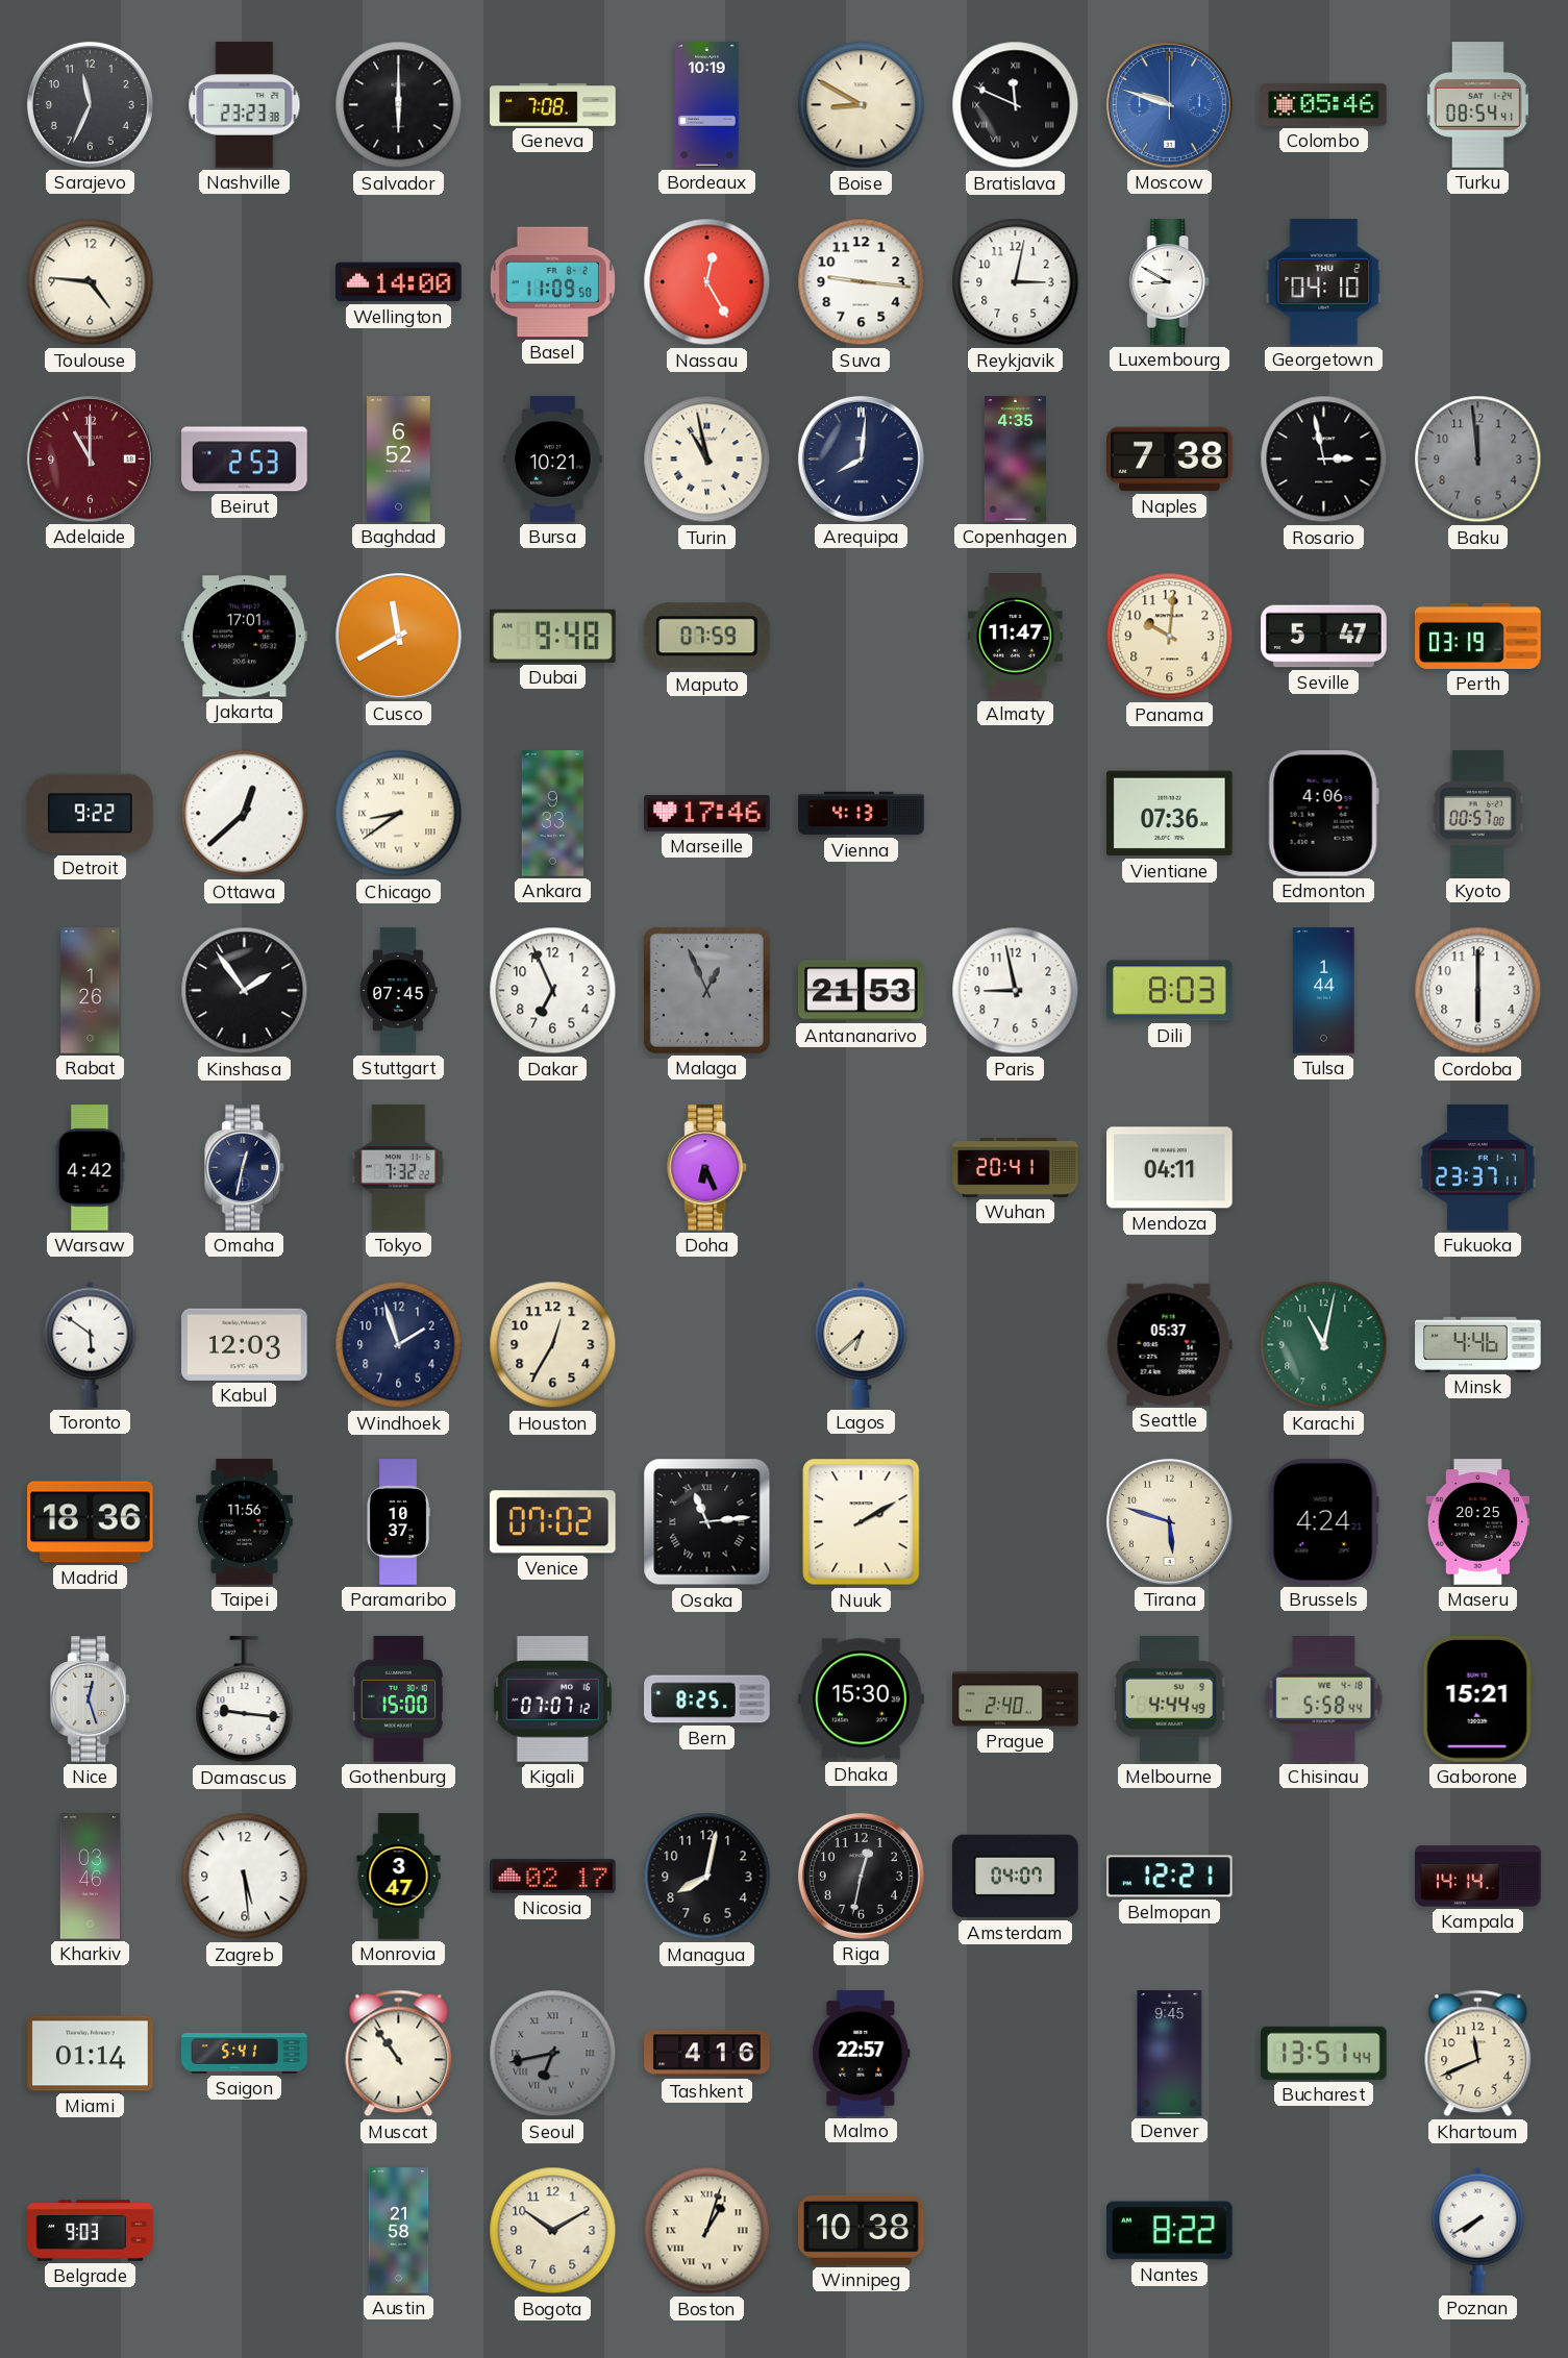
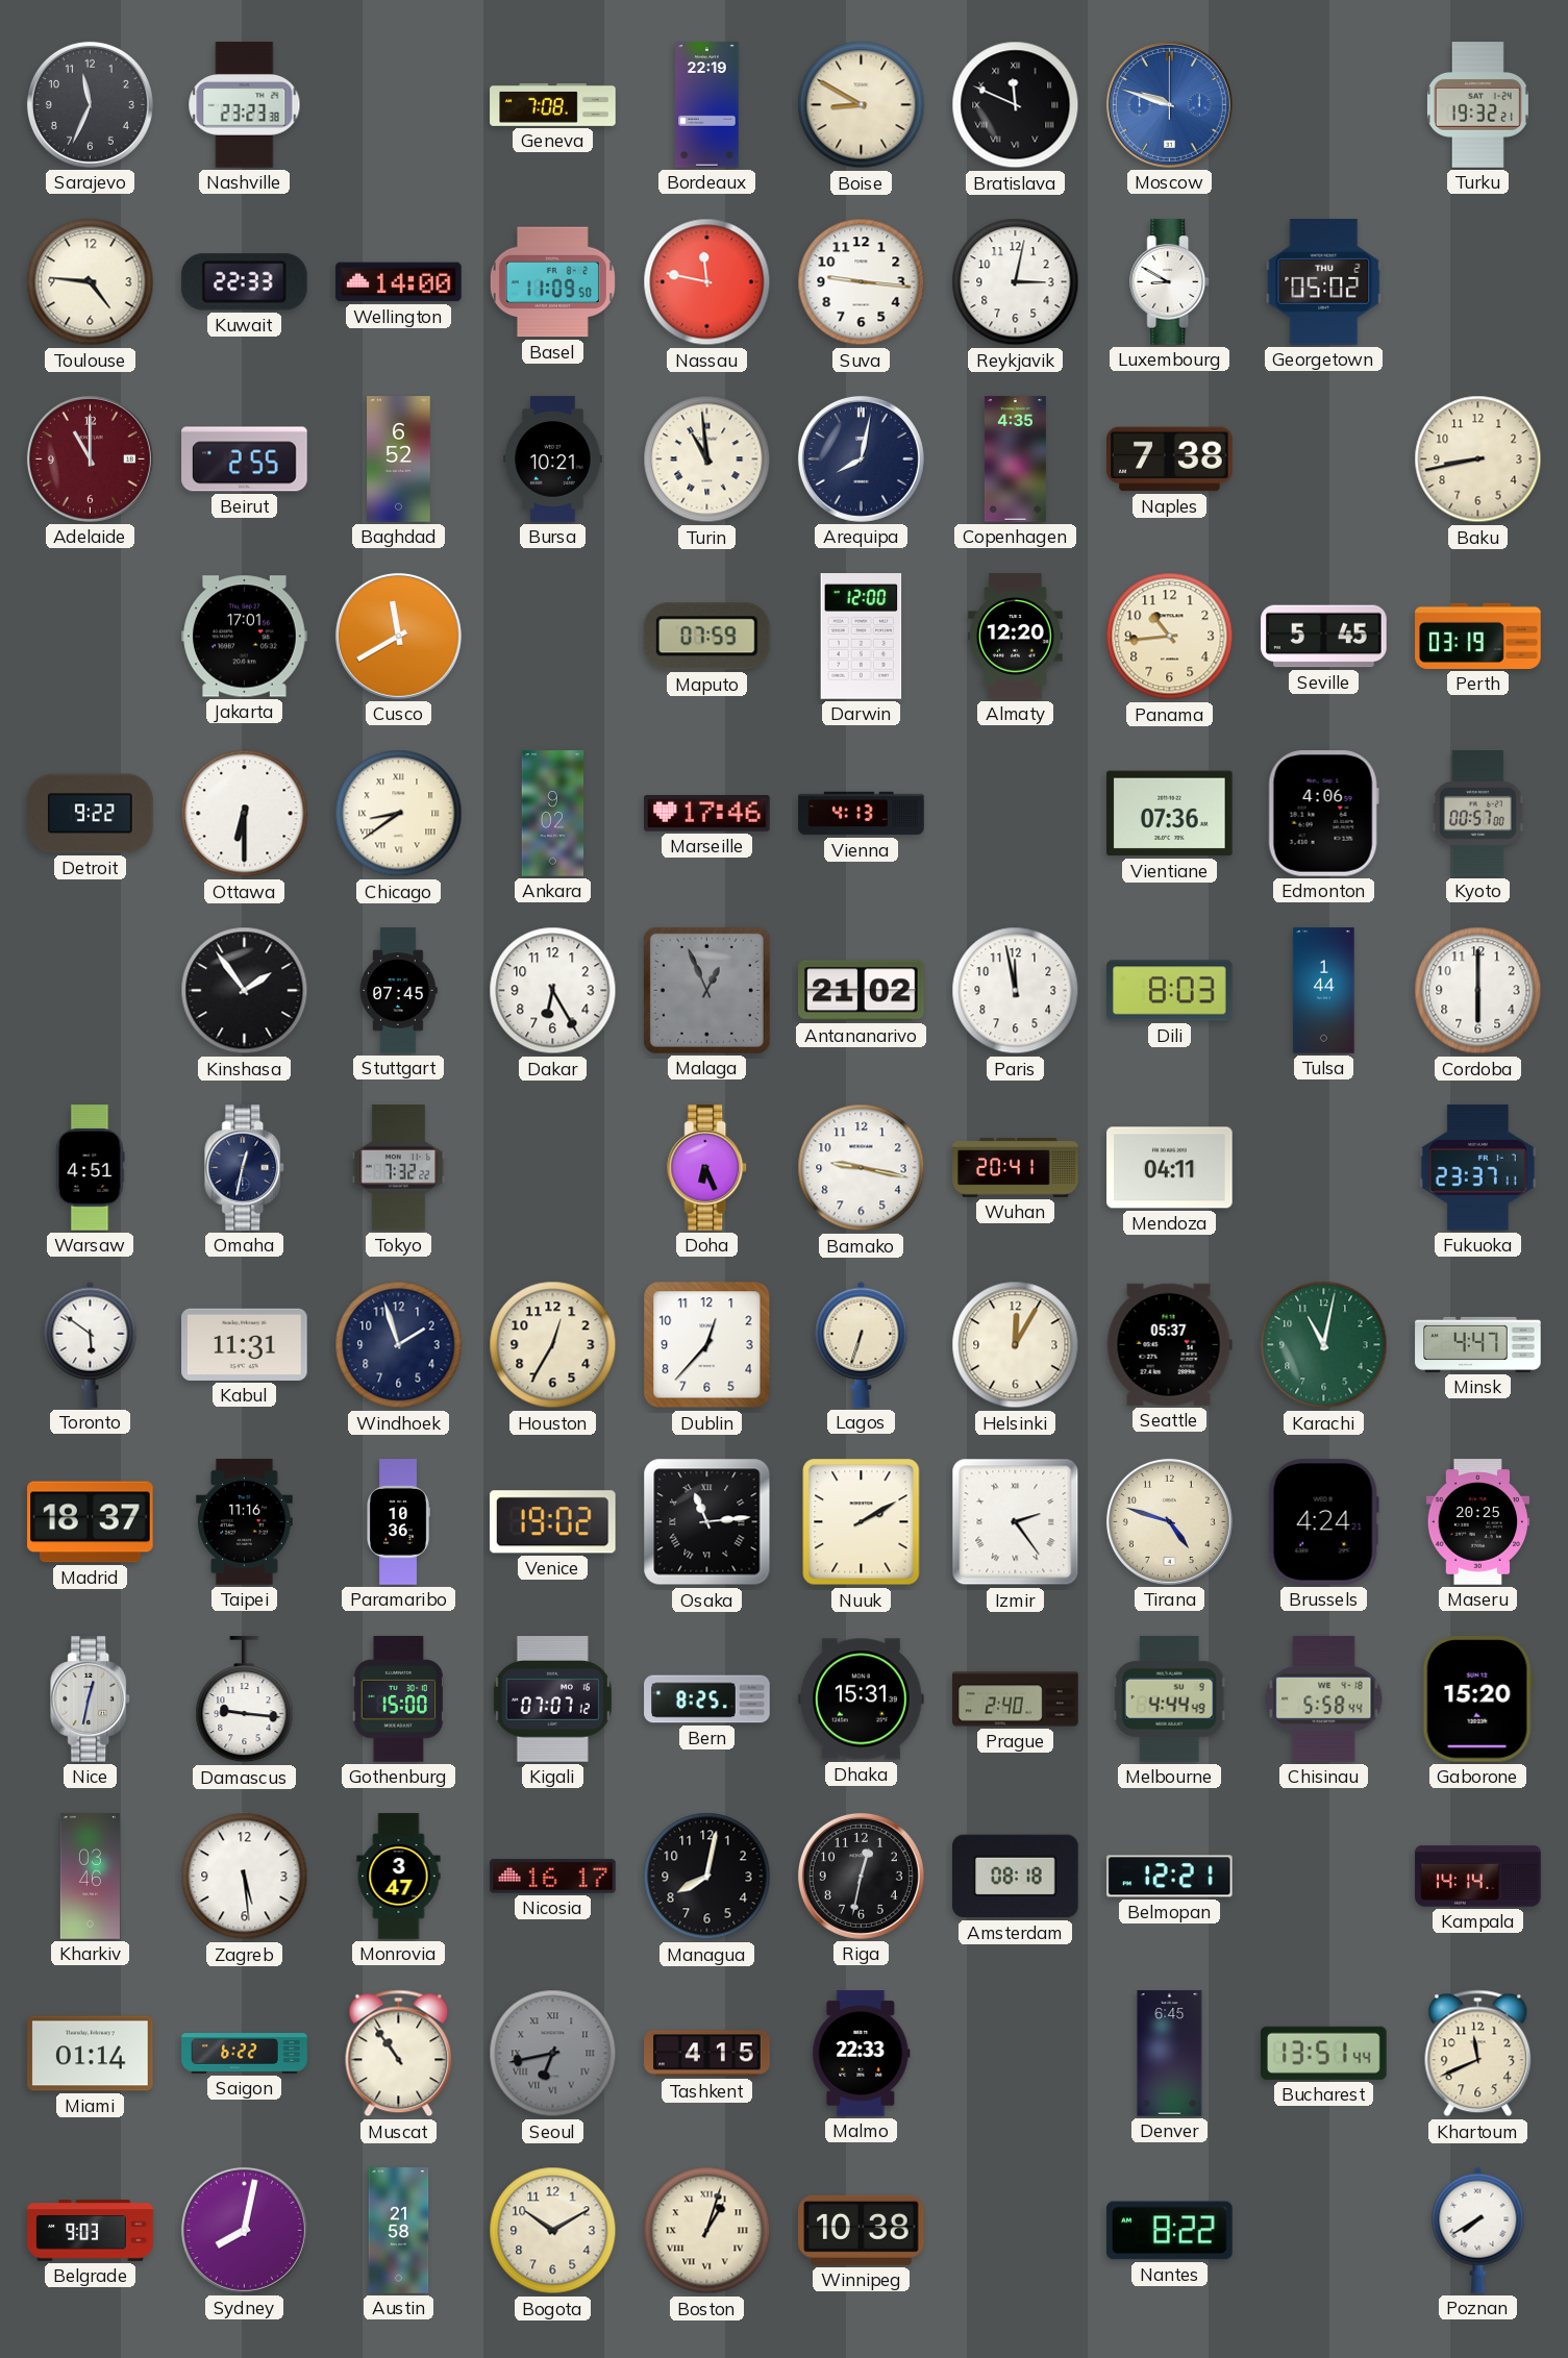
Salvador: 6:00 -> none
Bordeaux: 10:19 -> 22:19
Colombo: 05:46 -> none
Turku: 08:54 -> 19:32
Kuwait: none -> 22:33
Nassau: 12:25 -> 11:47
Georgetown: 04:10 -> 05:02
Beirut: 2:53 -> 2:55
Turin: 10:58 -> 10:59
Arequipa: 8:01 -> 8:02
Rosario: 2:58 -> none
Baku: 11:59 -> 8:43
Baku dial: grey -> cream
Dubai: 9:48 -> none
Darwin: none -> 12:00
Almaty: 11:47 -> 12:20
Panama: 10:01 -> 10:44
Seville: 5:47 -> 5:45
Ottawa: 12:38 -> 6:30
Ankara: 9:33 -> 9:02
Rabat: 1:26 -> none
Dakar: 6:56 -> 6:25
Antananarivo: 21:53 -> 21:02
Paris: 8:58 -> 11:58
Warsaw: 4:42 -> 4:51
Bamako: none -> 9:17
Kabul: 12:03 -> 11:31
Dublin: none -> 12:37
Lagos: 6:38 -> 6:33
Helsinki: none -> 12:05
Minsk: 4:46 -> 4:47
Madrid: 18:36 -> 18:37
Taipei: 11:56 -> 11:16
Paramaribo: 10:37 -> 10:36
Venice: 07:02 -> 19:02
Izmir: none -> 2:24
Tirana: 5:48 -> 4:48
Nice: 12:27 -> 12:32
Dhaka: 15:30 -> 15:31
Gaborone: 15:21 -> 15:20
Nicosia: 02:17 -> 16:17
Amsterdam: 04:07 -> 08:18
Saigon: 5:41 -> 6:22
Tashkent: 4:16 -> 4:15
Malmo: 22:57 -> 22:33
Denver: 9:45 -> 6:45
Sydney: none -> 8:02
